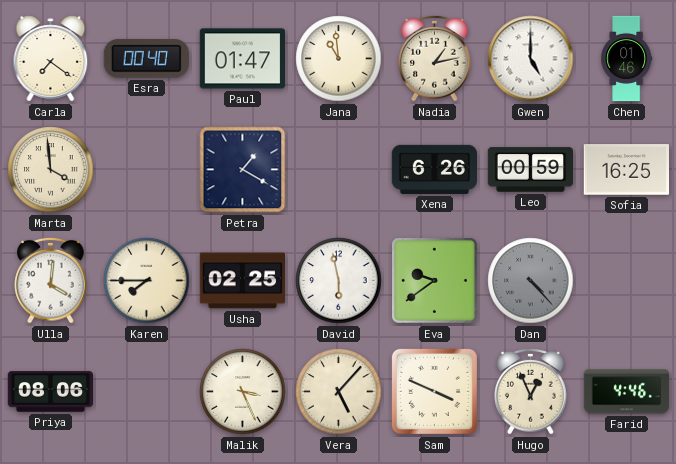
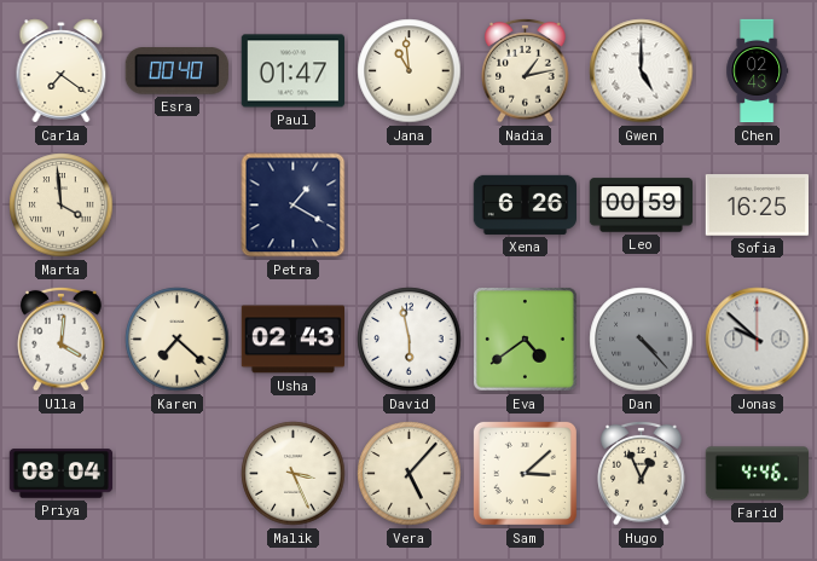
Chen: 01:46 -> 02:43
Karen: 7:45 -> 7:22
Usha: 02:25 -> 02:43
Eva: 9:39 -> 4:39
Jonas: none -> 9:52
Priya: 08:06 -> 08:04
Sam: 3:49 -> 3:08
